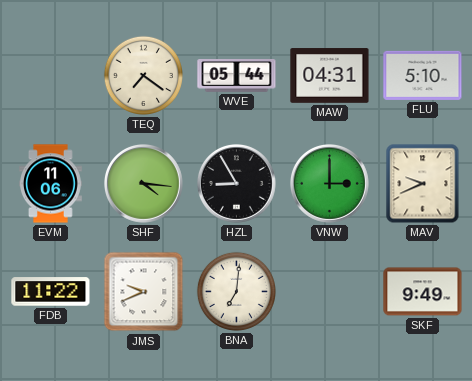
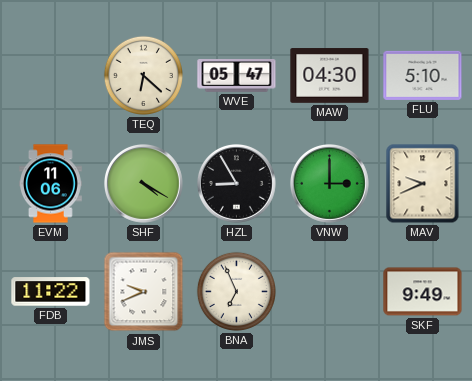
TEQ: 7:21 -> 6:22
WVE: 05:44 -> 05:47
MAW: 04:31 -> 04:30
SHF: 4:16 -> 4:20
BNA: 7:01 -> 6:56
